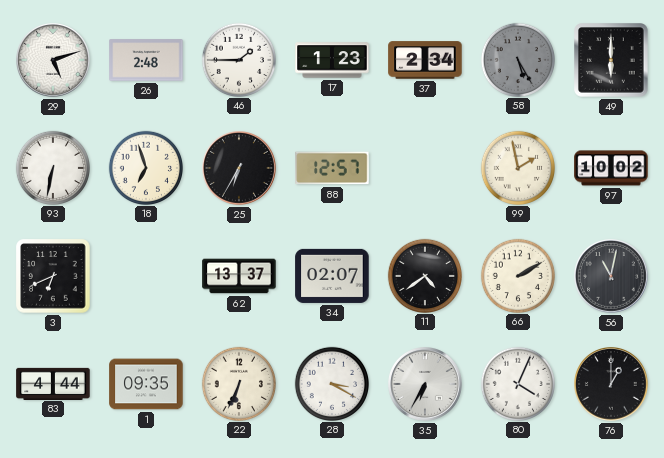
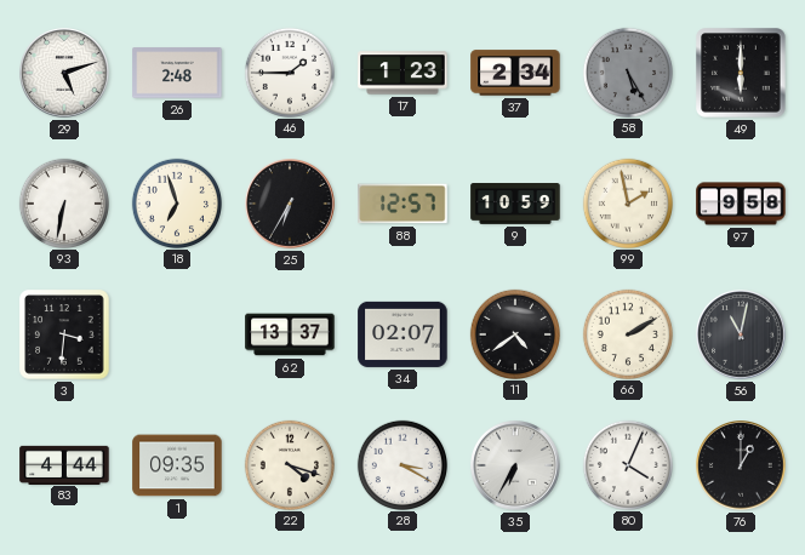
9: none -> 10:59
97: 10:02 -> 9:58
3: 6:41 -> 3:31
22: 6:34 -> 4:18
